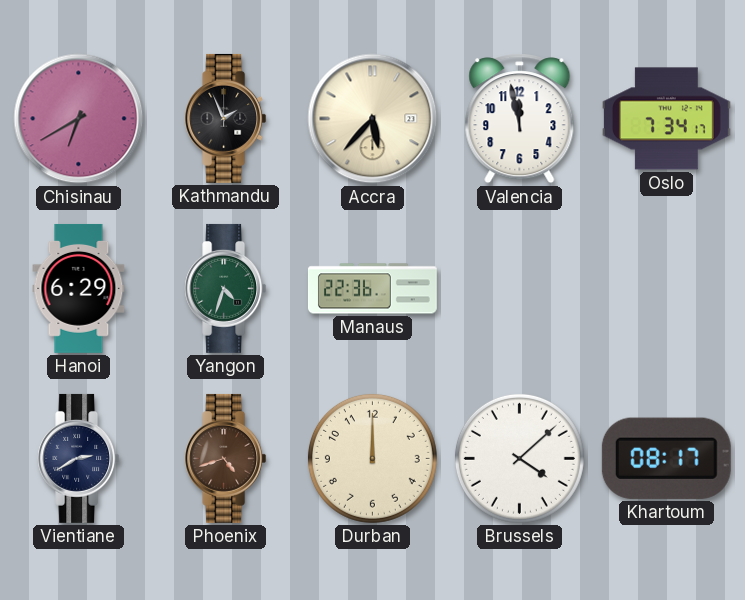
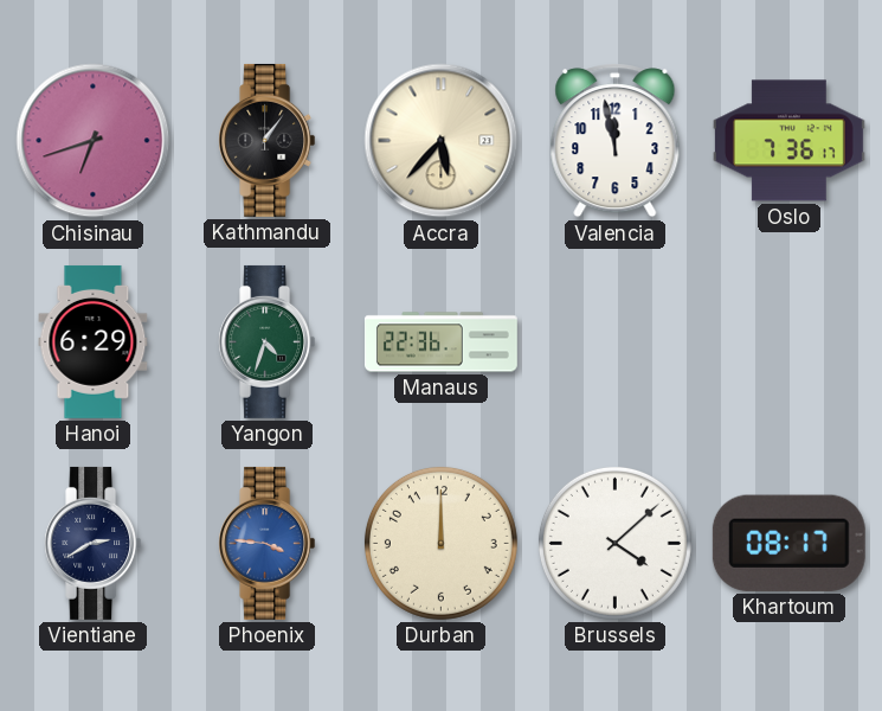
Chisinau: 6:40 -> 6:42
Kathmandu: 1:56 -> 1:06
Oslo: 7:34 -> 7:36
Phoenix: 4:42 -> 3:46
Phoenix dial: brown -> blue
